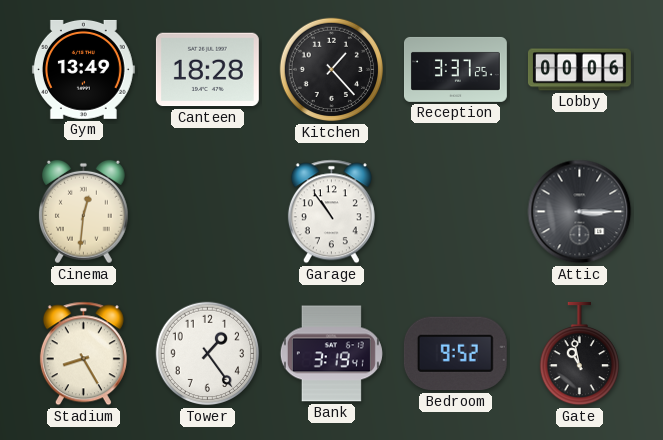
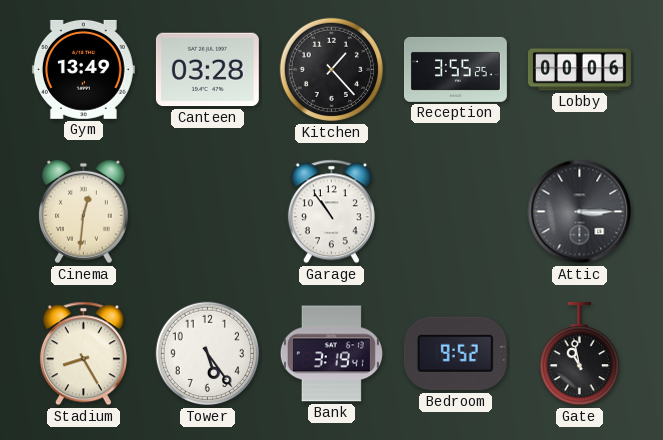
Canteen: 18:28 -> 03:28
Reception: 3:37 -> 3:55
Tower: 1:24 -> 5:24
